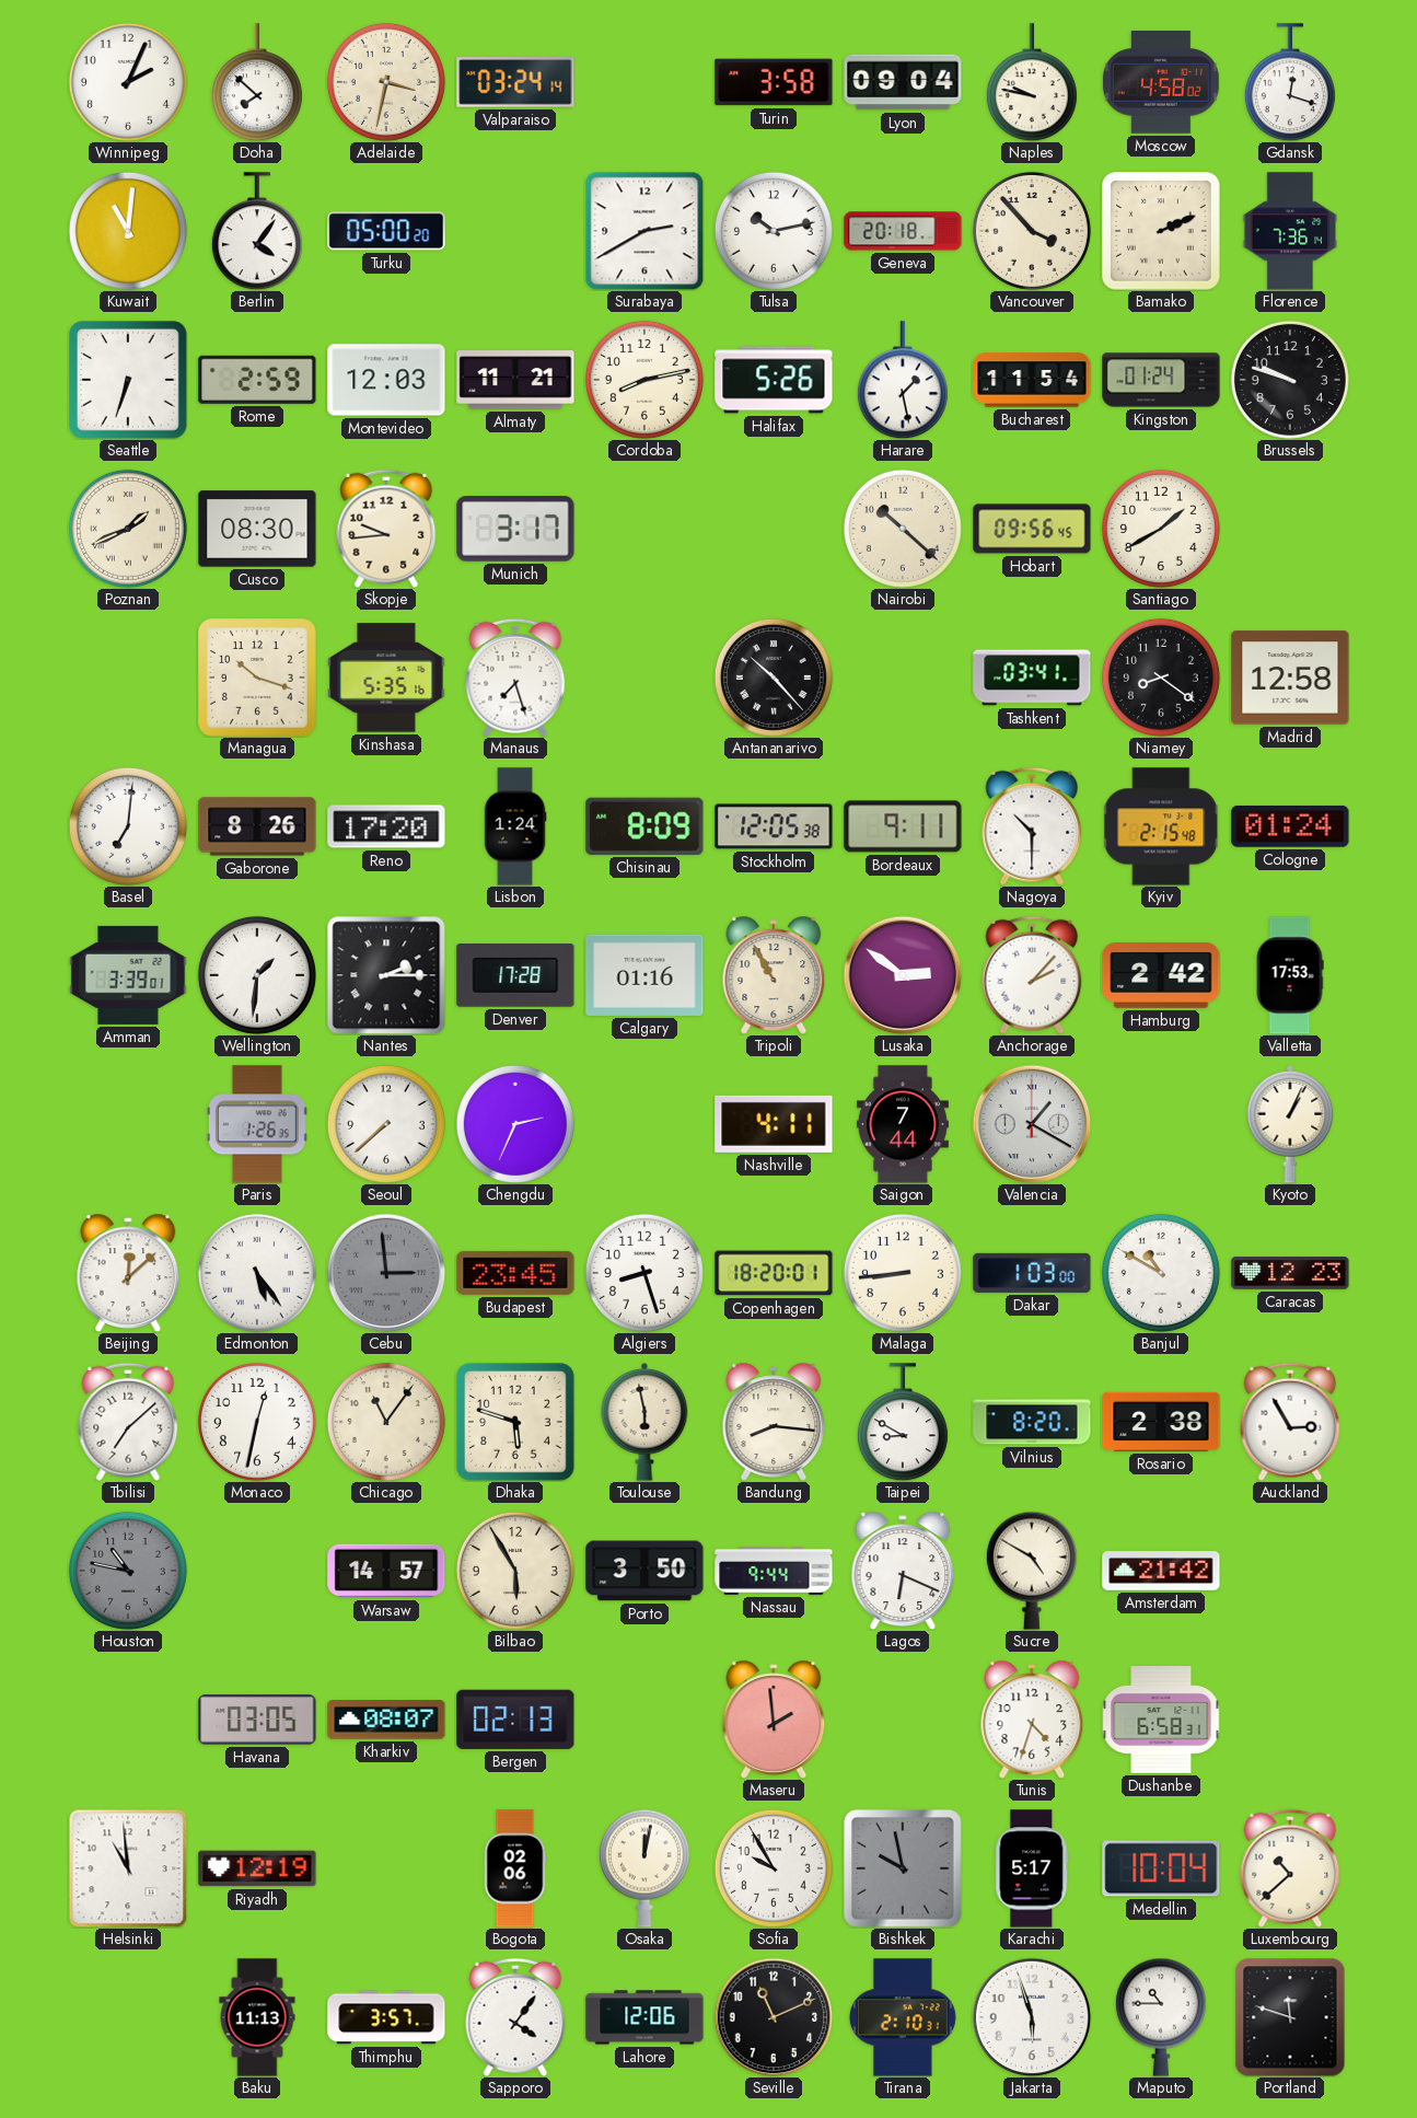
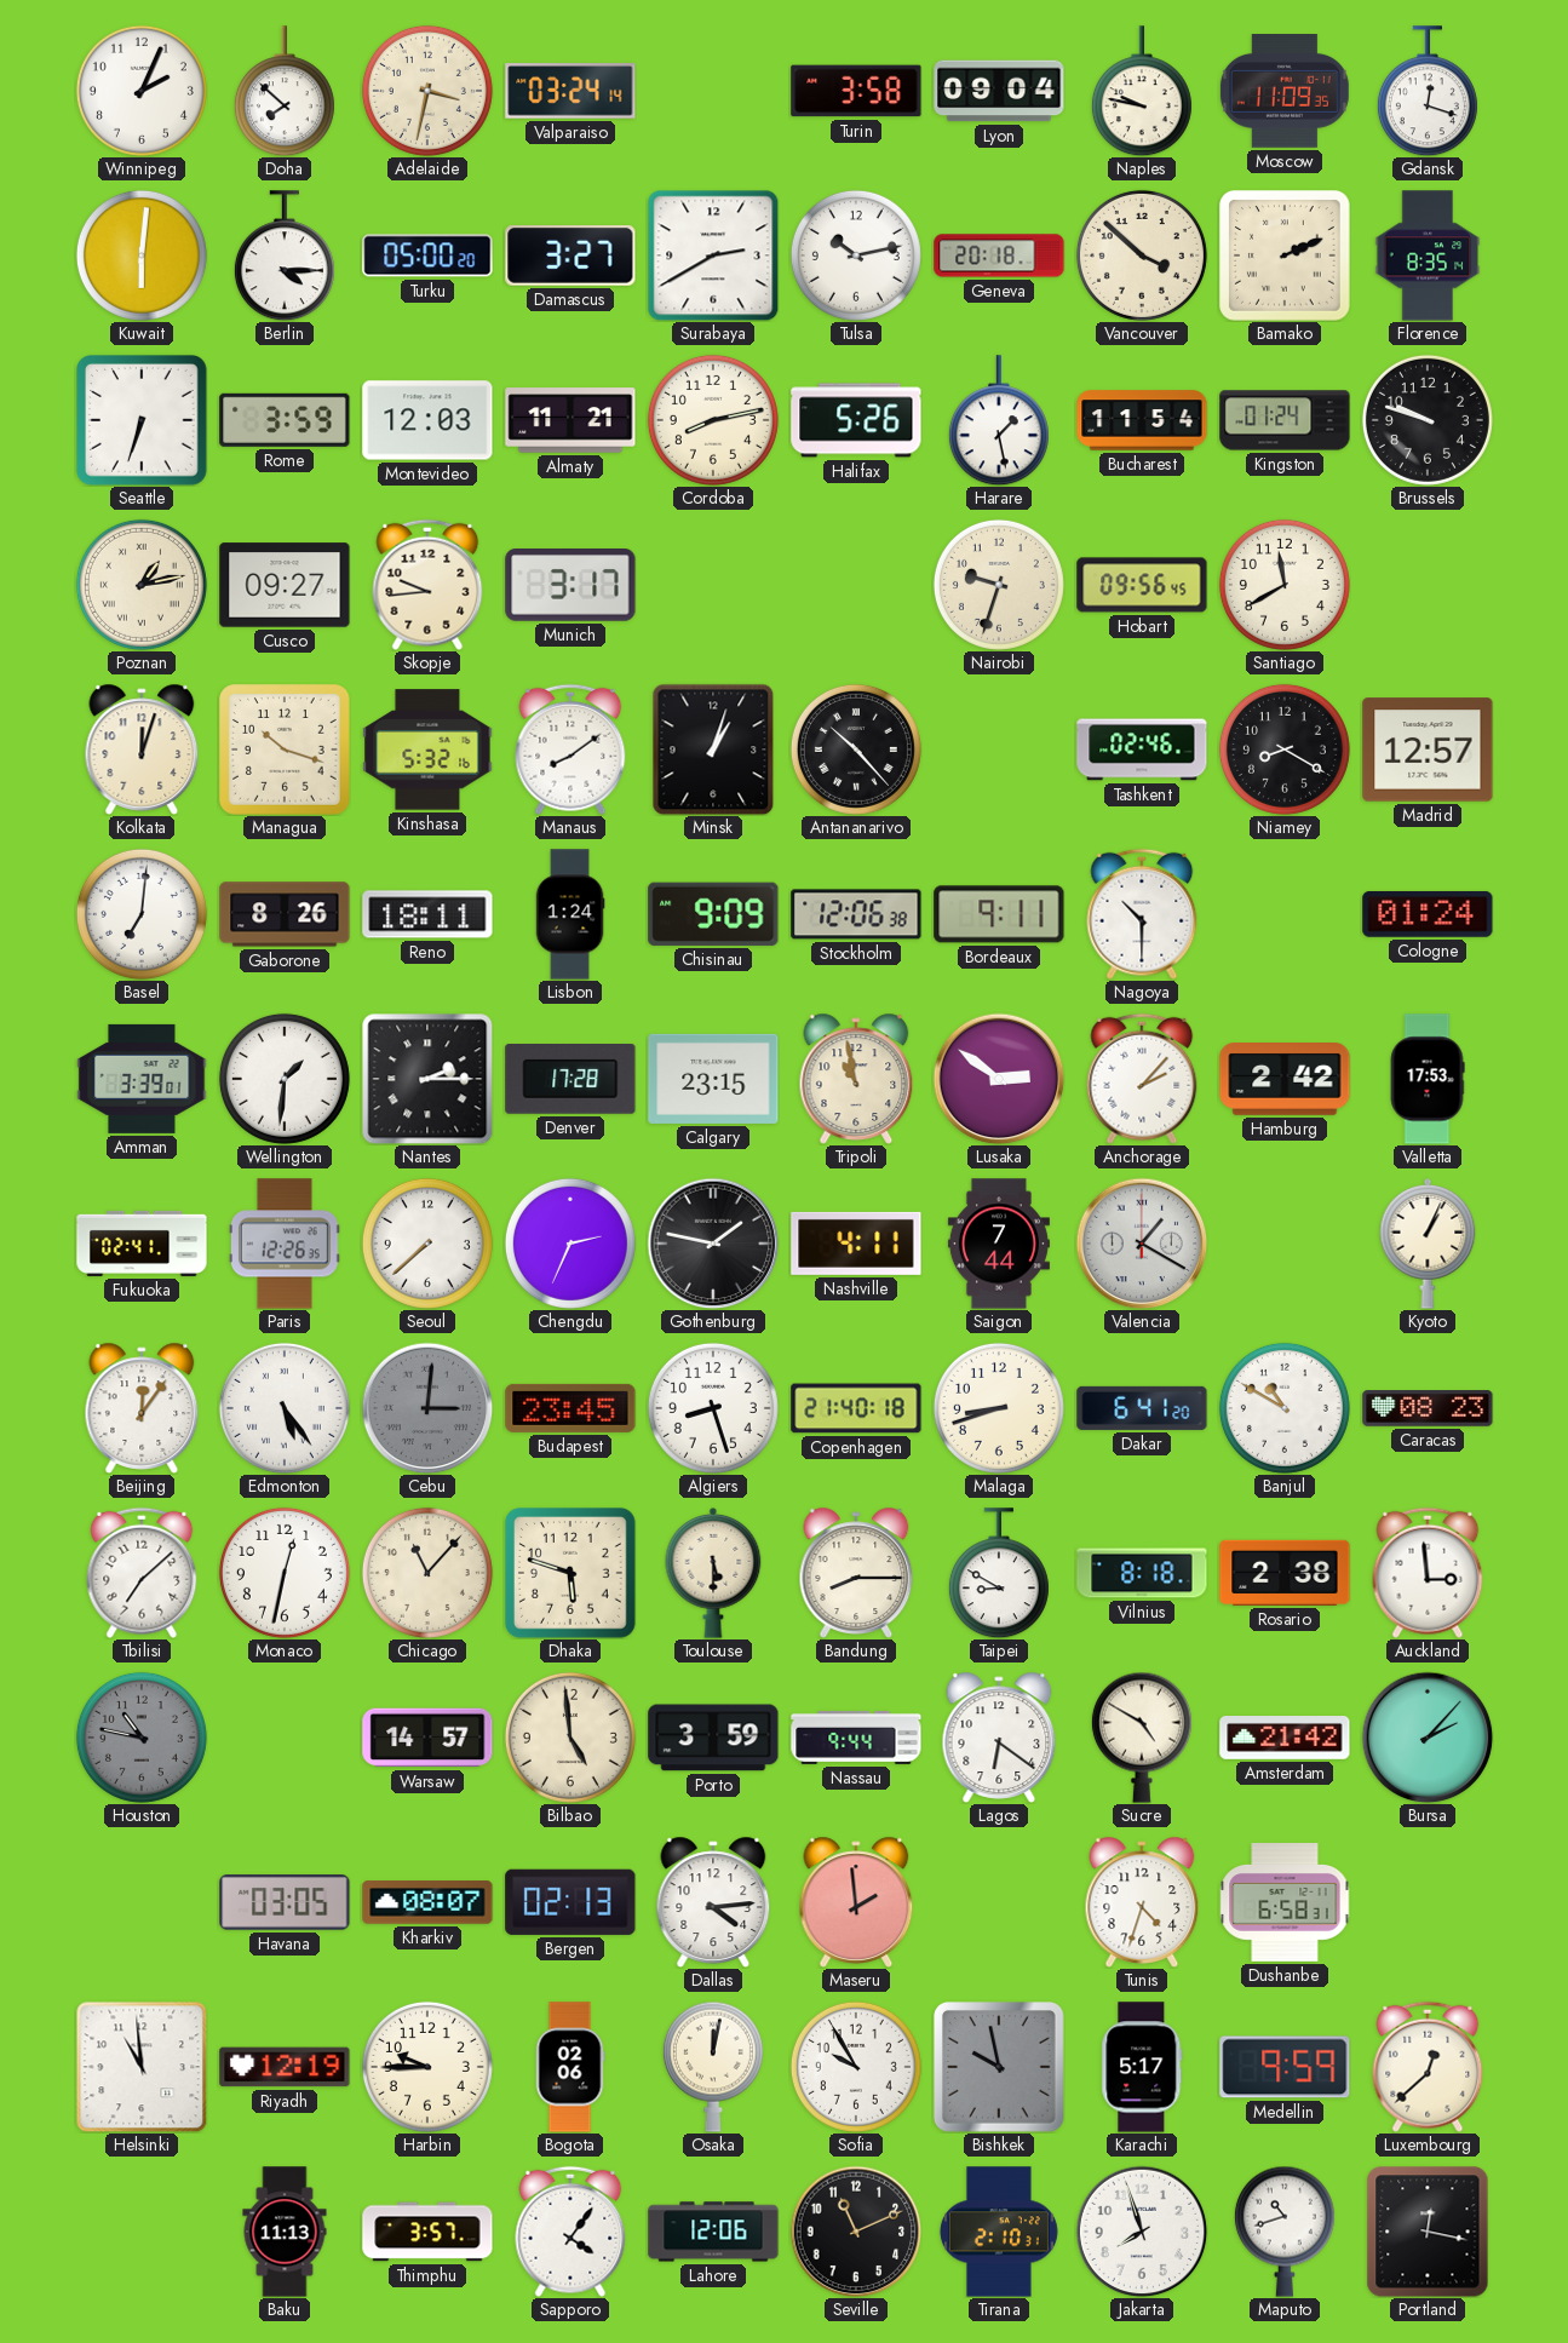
Moscow: 4:58 -> 11:09
Kuwait: 11:01 -> 6:01
Berlin: 4:06 -> 4:15
Damascus: none -> 3:27
Vancouver: 3:53 -> 3:52
Florence: 7:36 -> 8:35
Rome: 2:59 -> 3:59
Poznan: 1:41 -> 1:13
Cusco: 08:30 -> 09:27
Nairobi: 10:22 -> 9:33
Santiago: 1:40 -> 11:40
Kolkata: none -> 12:03
Kinshasa: 5:35 -> 5:32
Manaus: 7:27 -> 8:09
Minsk: none -> 1:03
Tashkent: 03:41 -> 02:46
Niamey: 8:21 -> 8:20
Madrid: 12:58 -> 12:57
Reno: 17:20 -> 18:11
Chisinau: 8:09 -> 9:09
Stockholm: 12:05 -> 12:06
Kyiv: 2:15 -> none
Calgary: 01:16 -> 23:15
Tripoli: 10:55 -> 10:58
Fukuoka: none -> 02:41
Paris: 1:26 -> 12:26
Gothenburg: none -> 1:47
Beijing: 12:08 -> 12:06
Cebu: 2:59 -> 3:01
Copenhagen: 18:20 -> 21:40
Malaga: 8:44 -> 8:42
Dakar: 1:03 -> 6:41
Caracas: 12:23 -> 08:23
Chicago: 11:06 -> 11:07
Toulouse: 5:58 -> 5:30
Bandung: 8:16 -> 8:15
Vilnius: 8:20 -> 8:18
Auckland: 2:55 -> 2:59
Bilbao: 5:55 -> 4:59
Porto: 3:50 -> 3:59
Lagos: 6:19 -> 6:21
Bursa: none -> 2:07
Dallas: none -> 4:14
Harbin: none -> 9:45
Medellin: 10:04 -> 9:59
Luxembourg: 10:38 -> 12:38
Jakarta: 5:57 -> 7:57
Maputo: 10:45 -> 10:42
Portland: 11:48 -> 12:17
